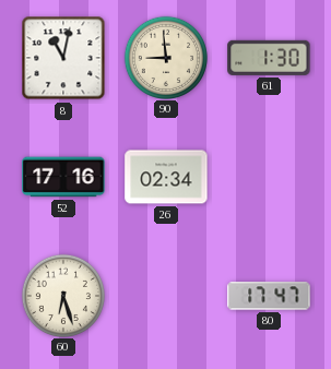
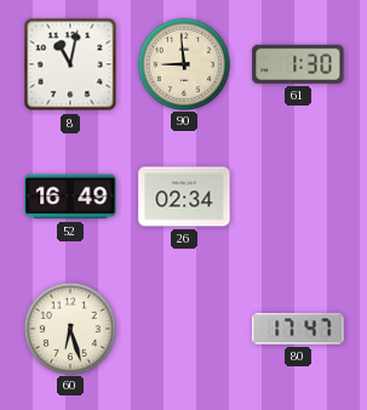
52: 17:16 -> 16:49
